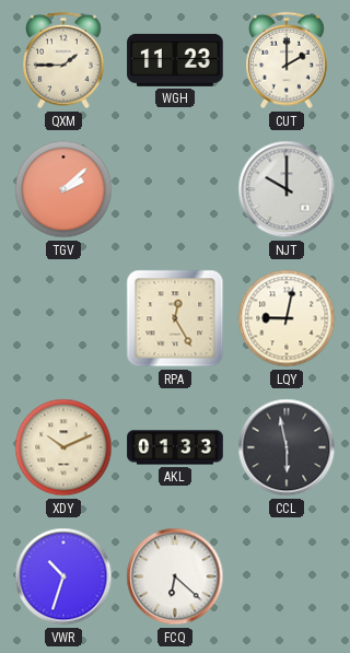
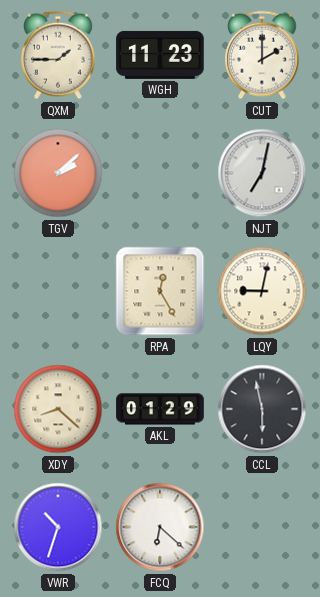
NJT: 10:00 -> 7:02
XDY: 10:11 -> 8:22
AKL: 01:33 -> 01:29
